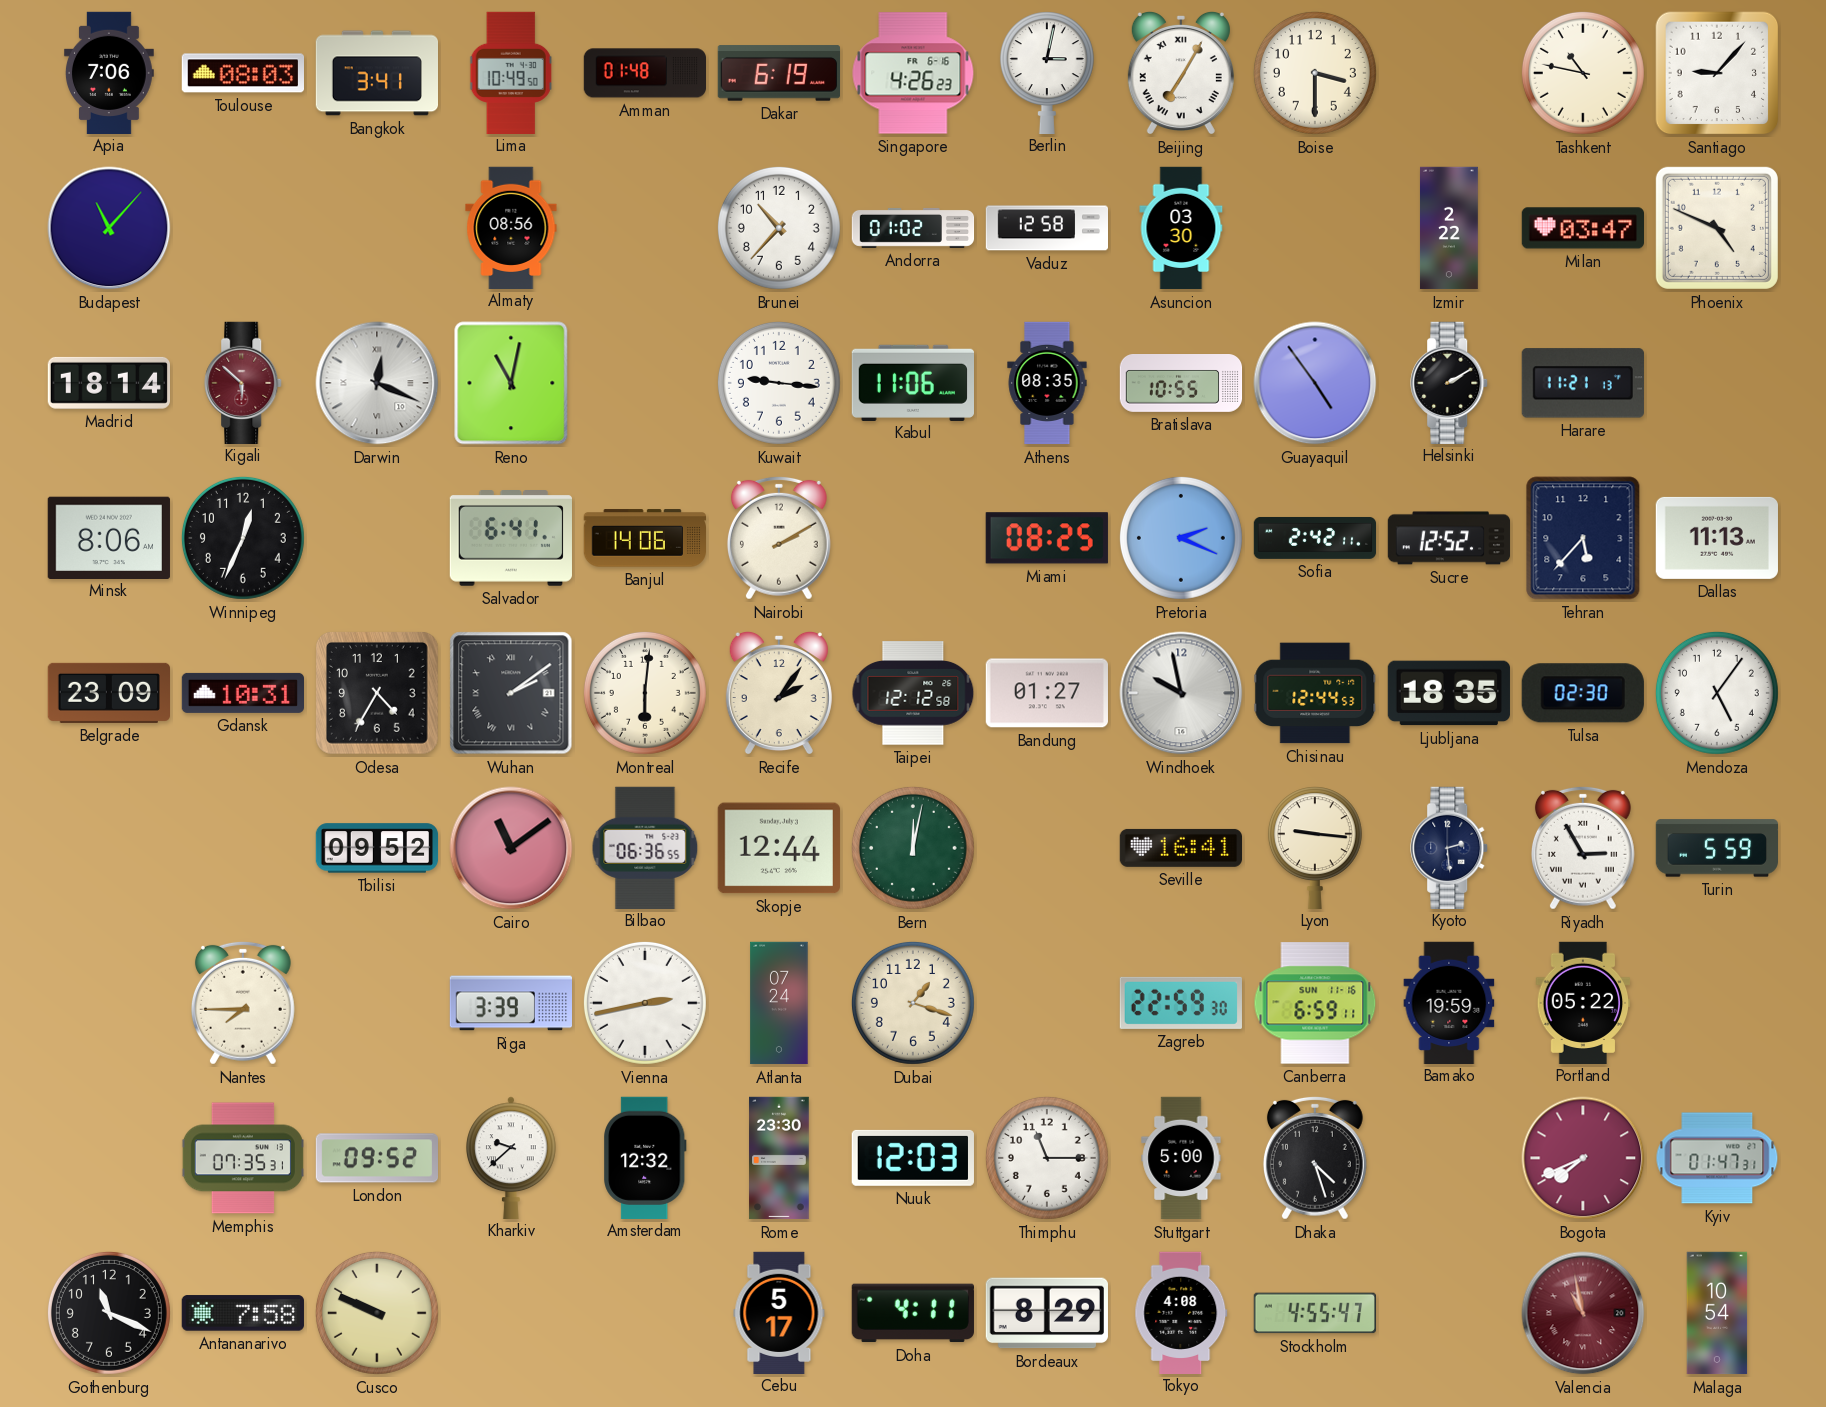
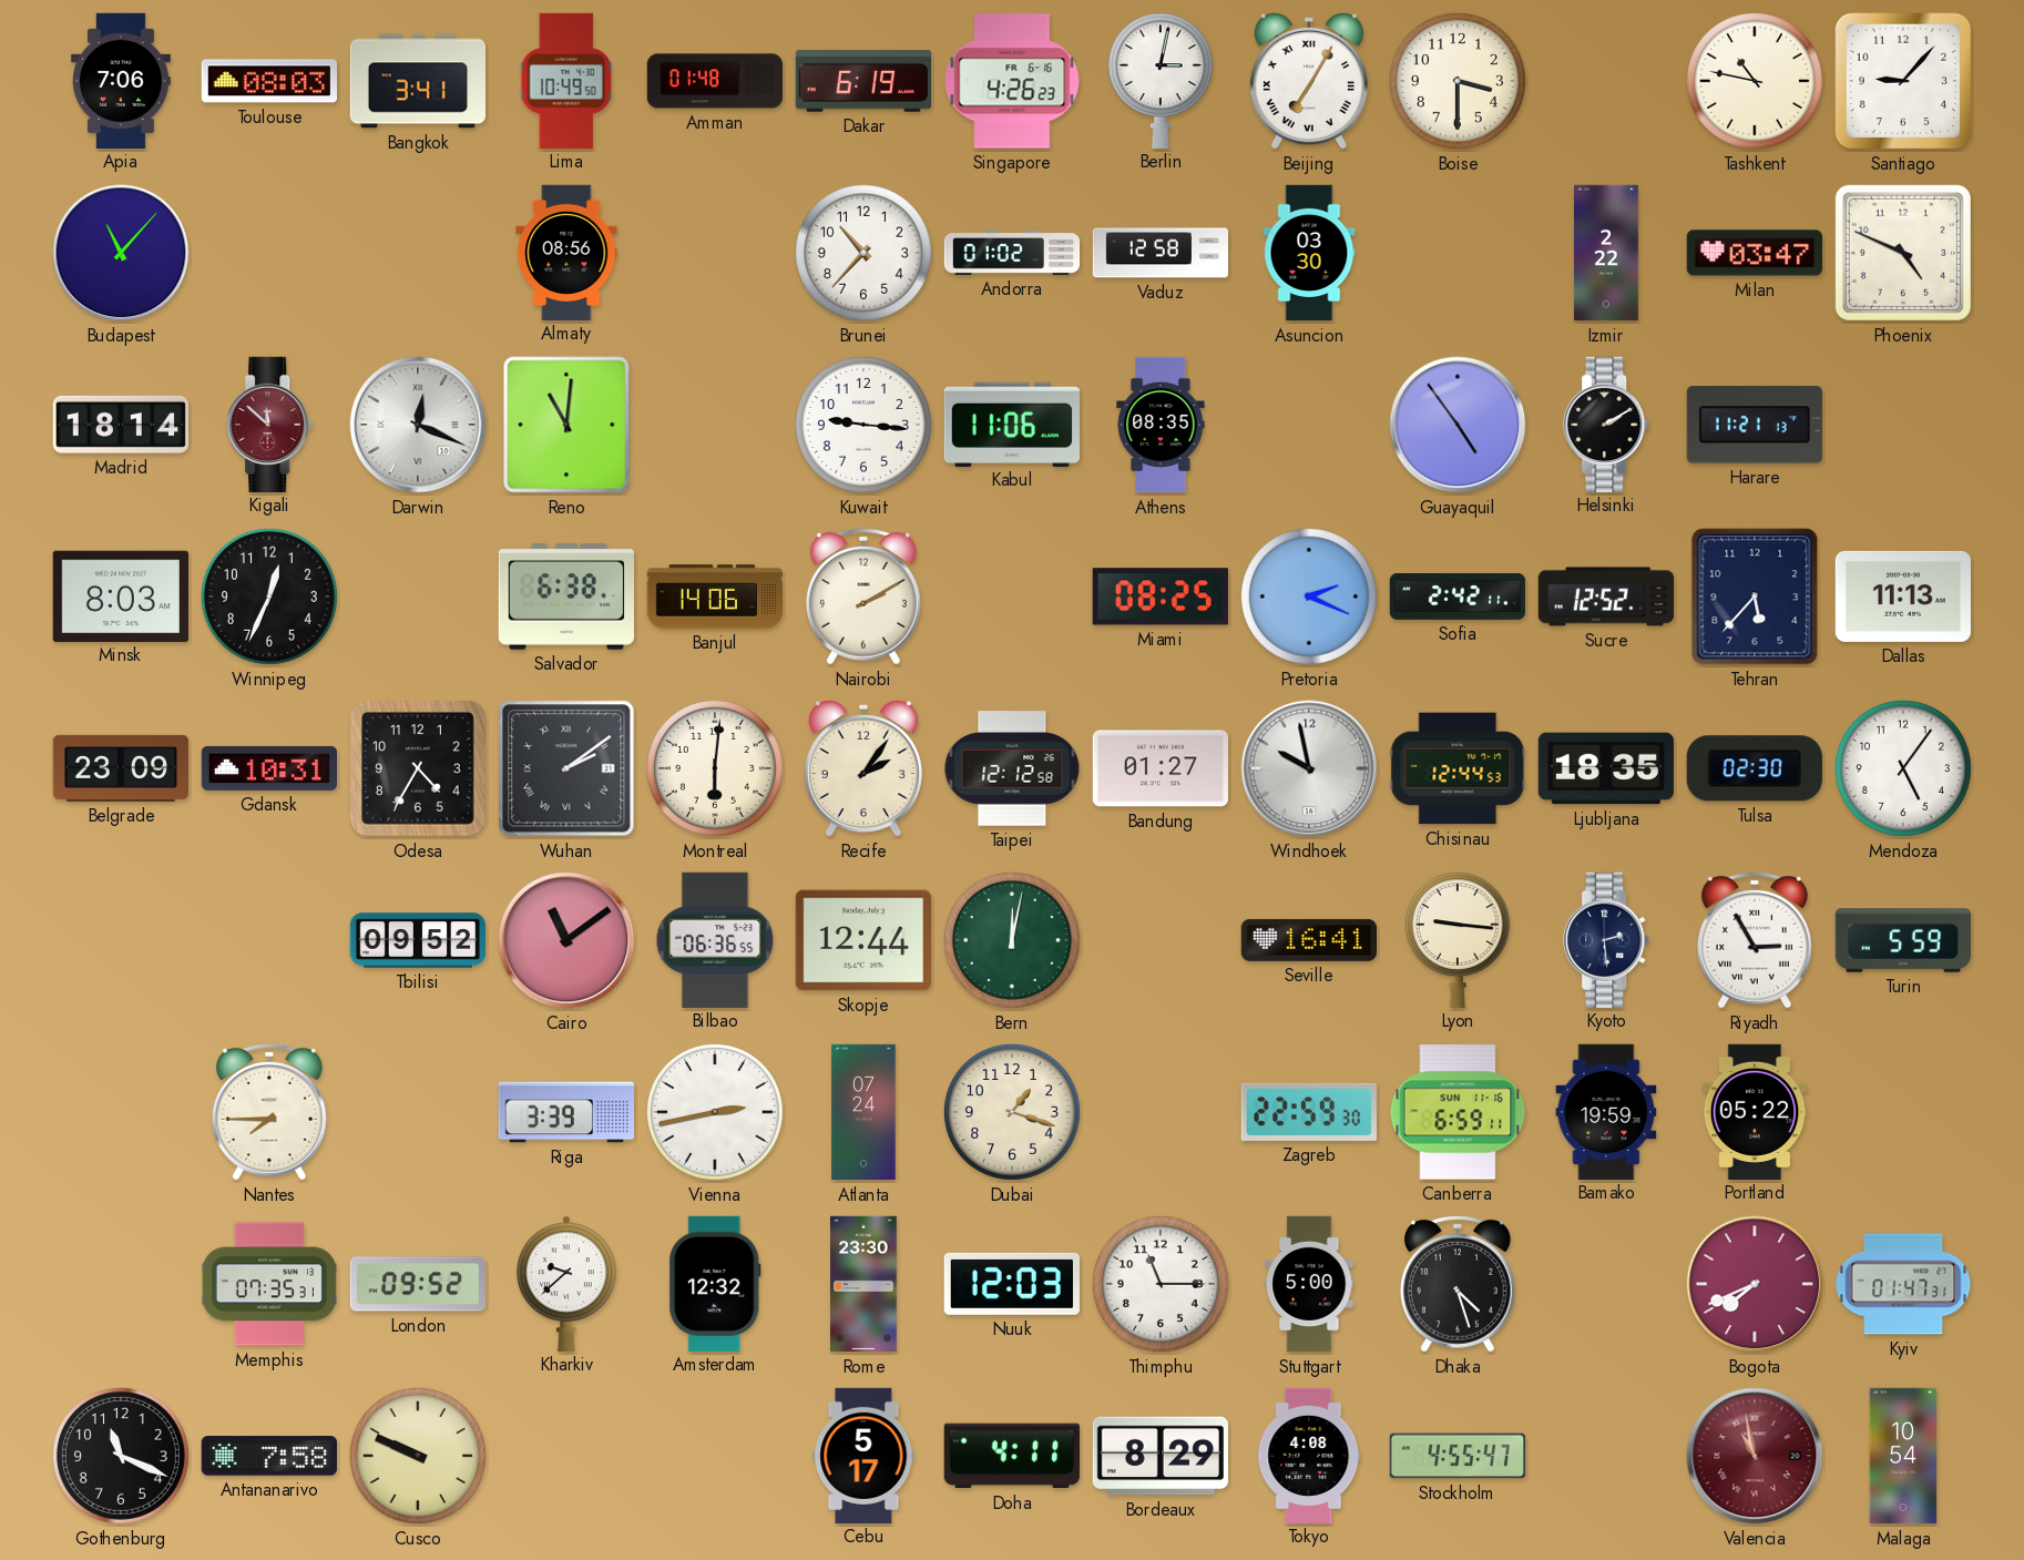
Kigali: 5:52 -> 11:52
Reno: 11:02 -> 11:01
Bratislava: 10:55 -> none
Minsk: 8:06 -> 8:03
Salvador: 6:41 -> 6:38
